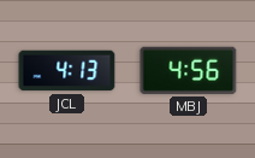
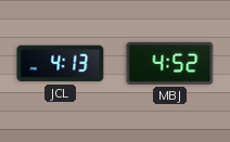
MBJ: 4:56 -> 4:52
